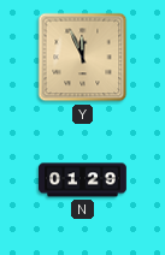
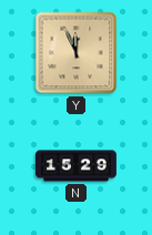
N: 01:29 -> 15:29
